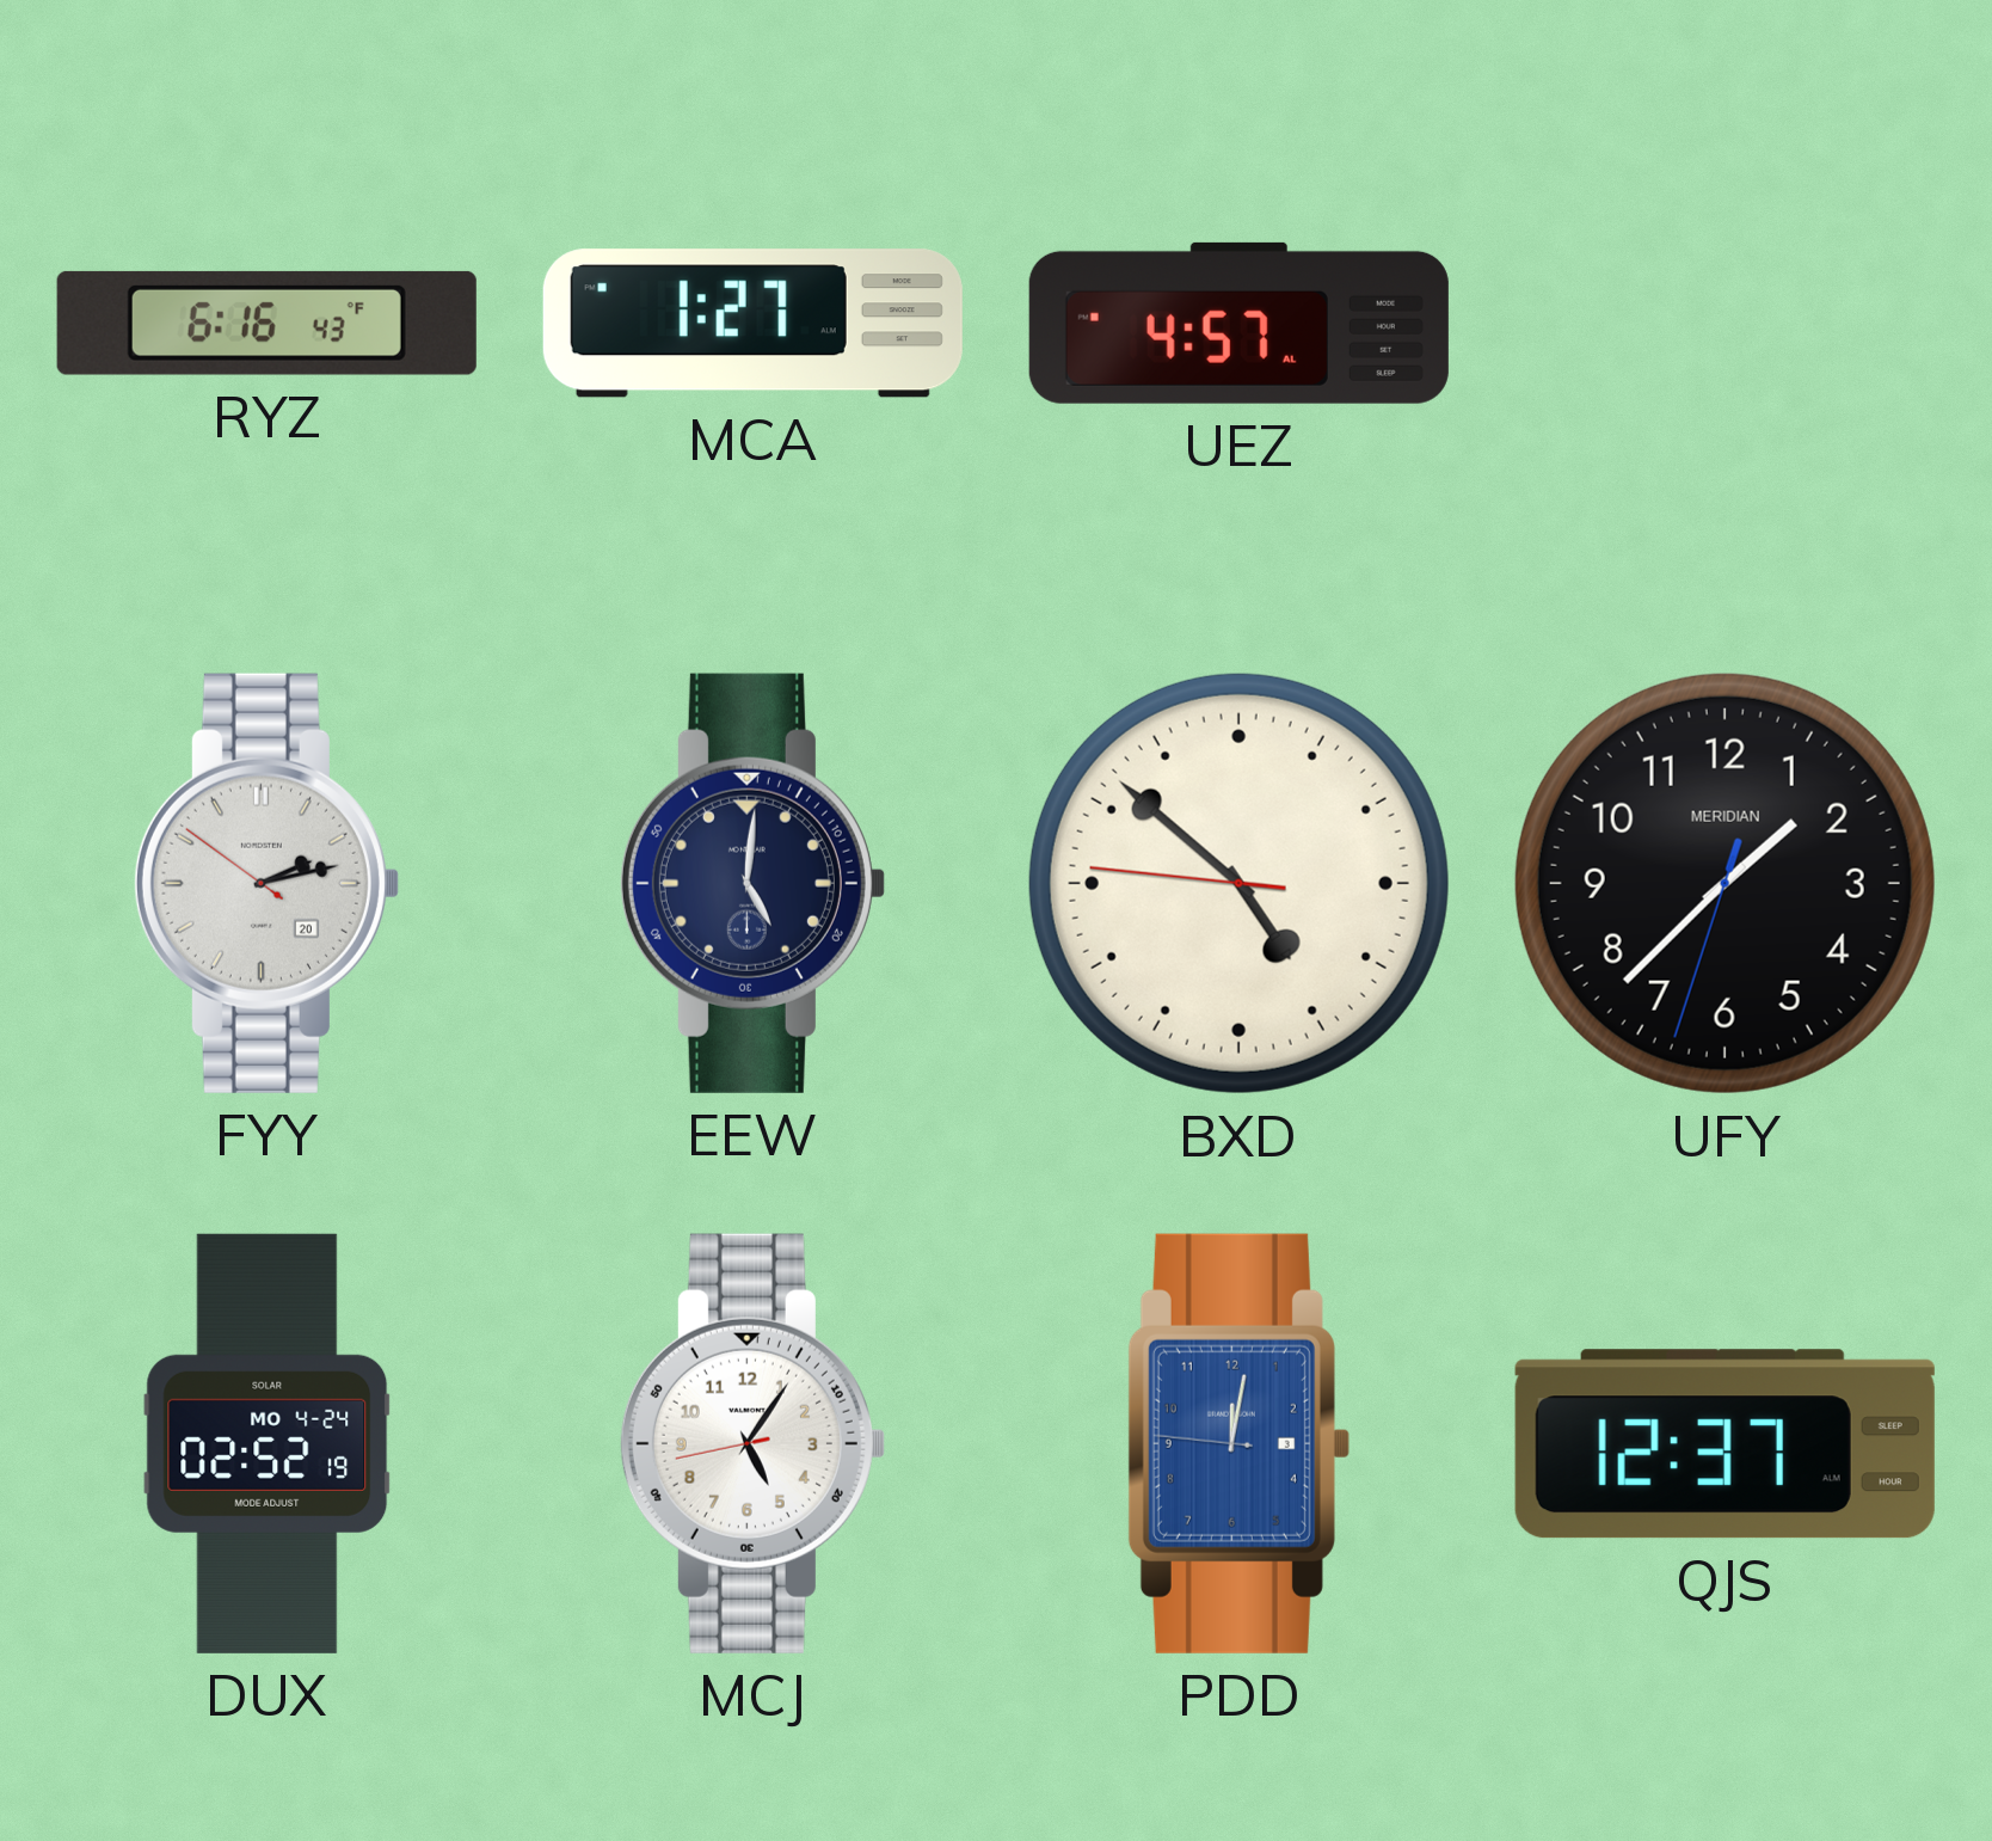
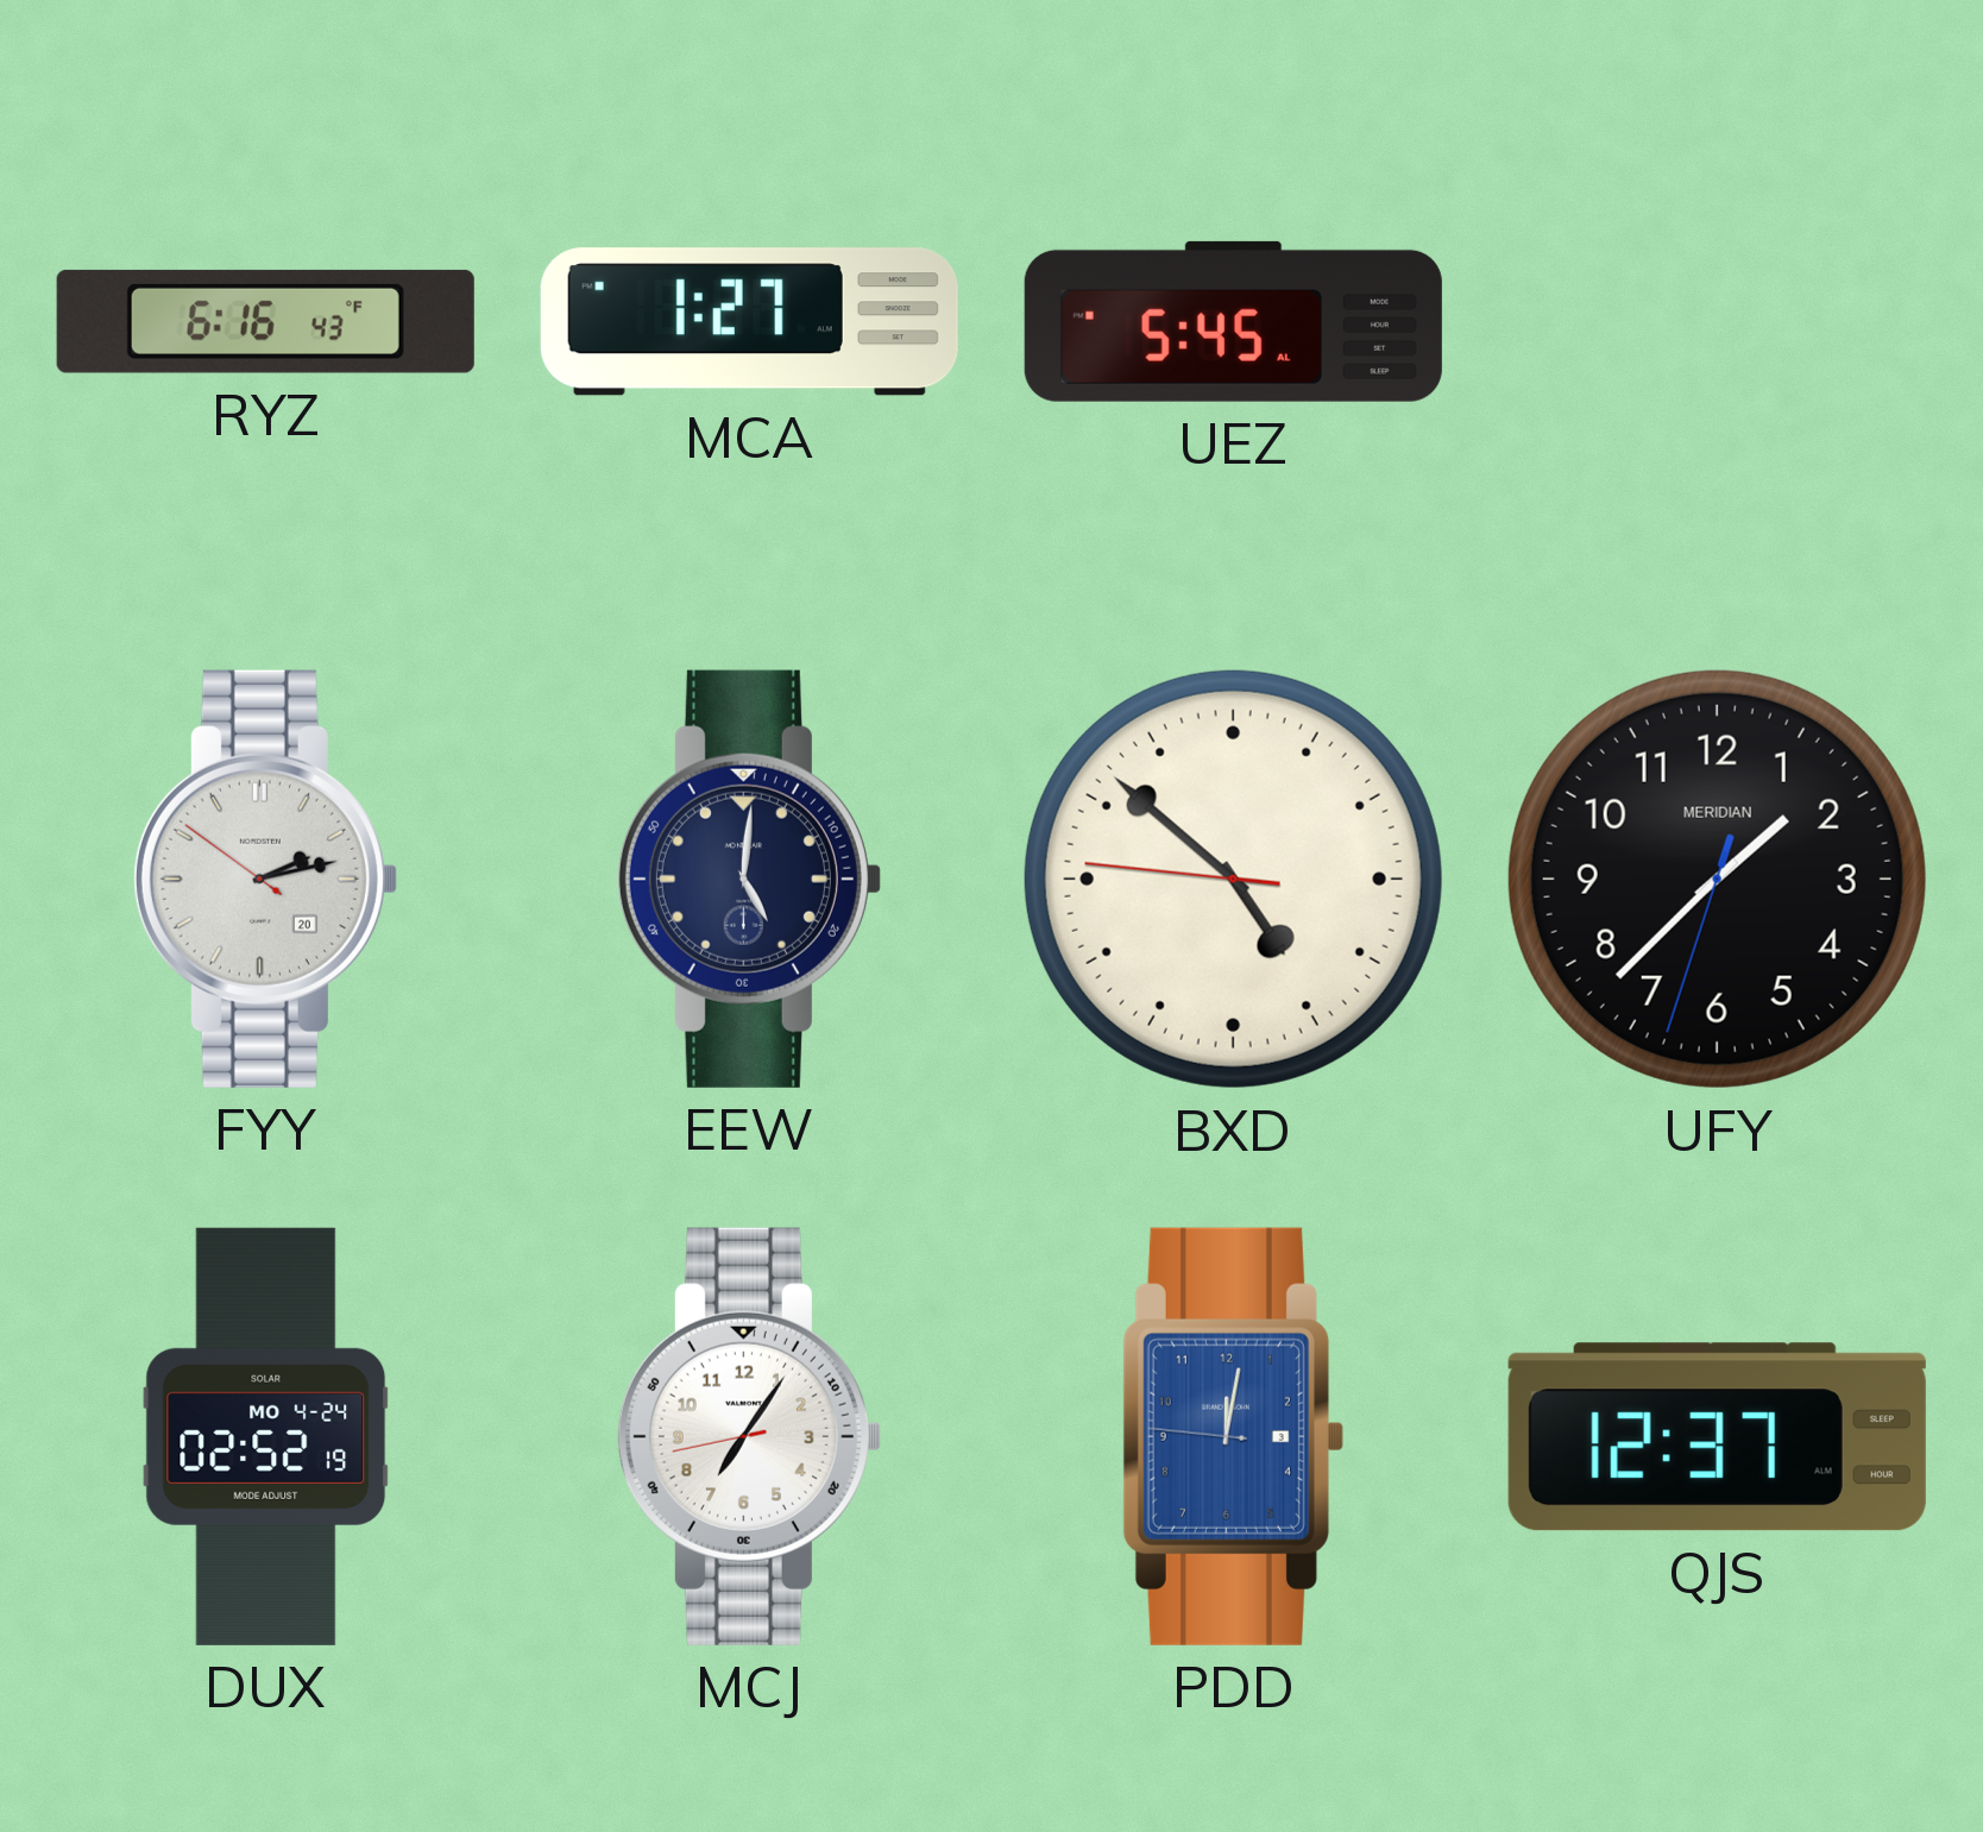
UEZ: 4:57 -> 5:45
MCJ: 5:05 -> 7:05
